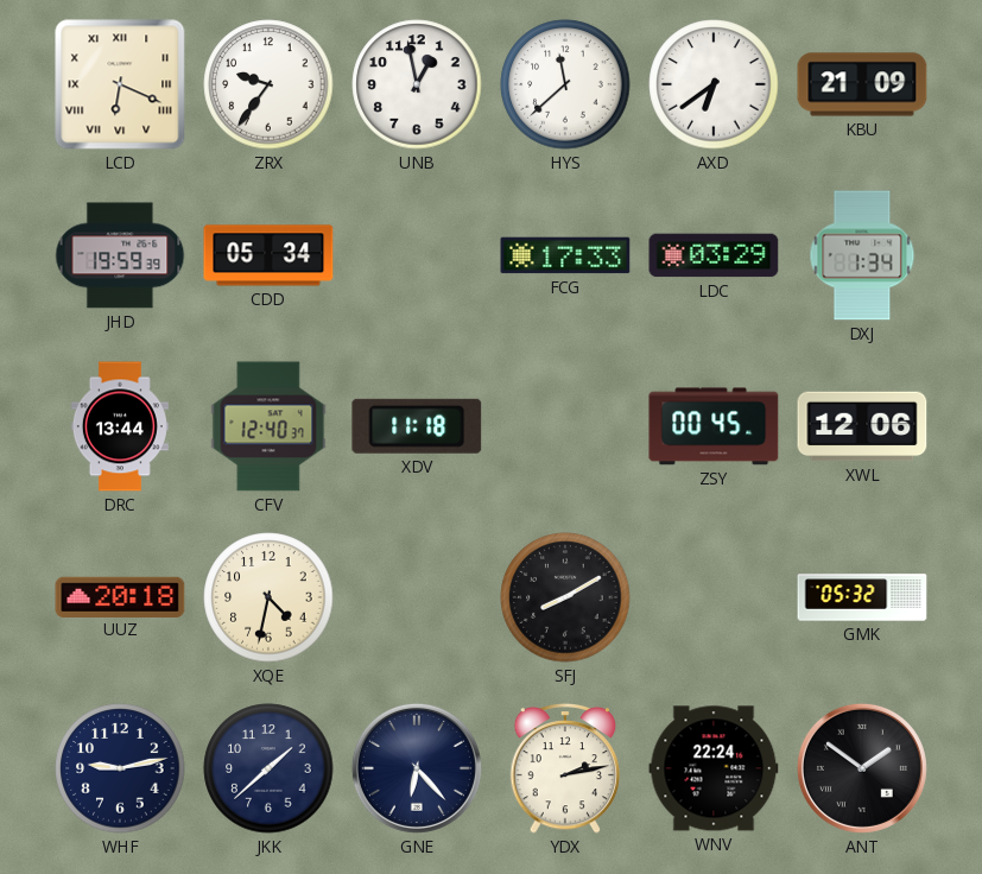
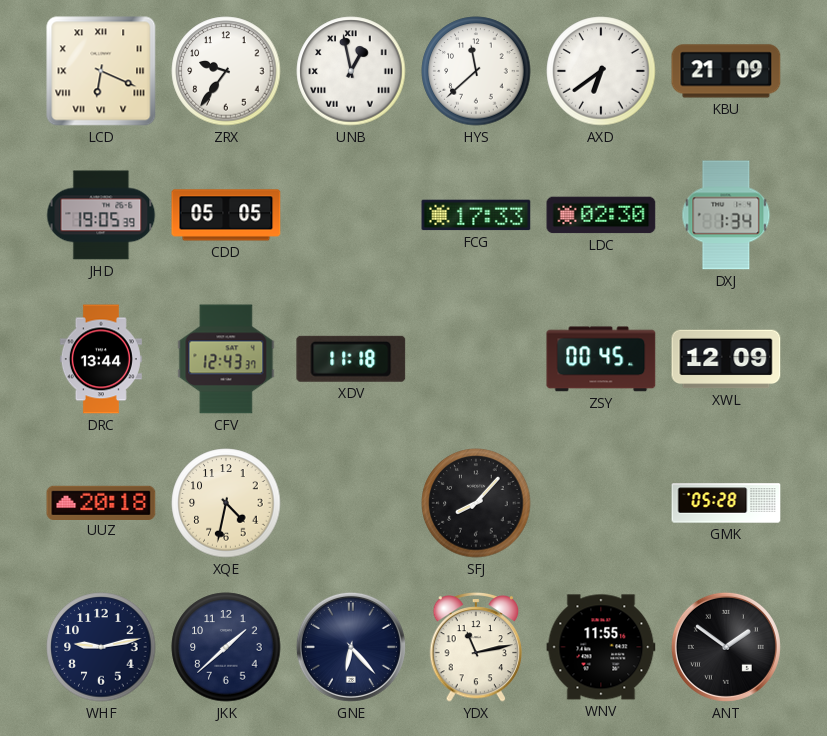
UNB numerals: Arabic -> Roman
JHD: 19:59 -> 19:05
CDD: 05:34 -> 05:05
LDC: 03:29 -> 02:30
CFV: 12:40 -> 12:43
XWL: 12:06 -> 12:09
SFJ: 8:10 -> 8:07
GMK: 05:32 -> 05:28
YDX: 2:13 -> 11:13
WNV: 22:24 -> 11:55
